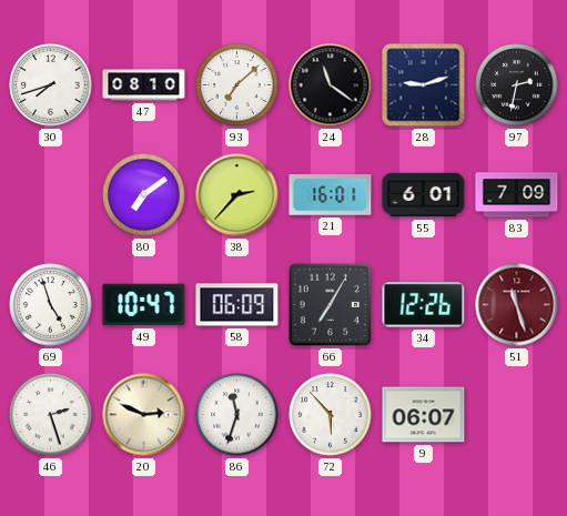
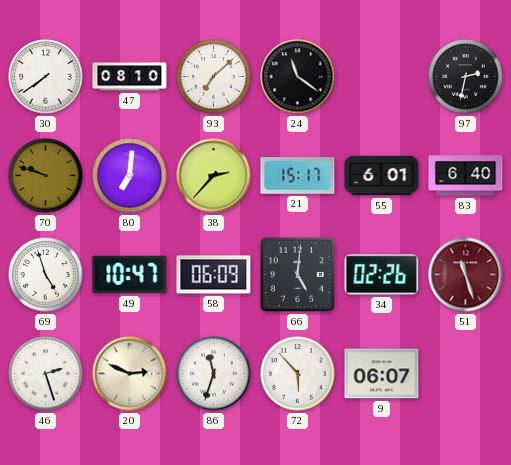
30: 7:42 -> 7:39
28: 9:12 -> none
70: none -> 9:48
80: 7:09 -> 7:01
21: 16:01 -> 15:17
83: 7:09 -> 6:40
66: 7:05 -> 5:01
34: 12:26 -> 02:26
